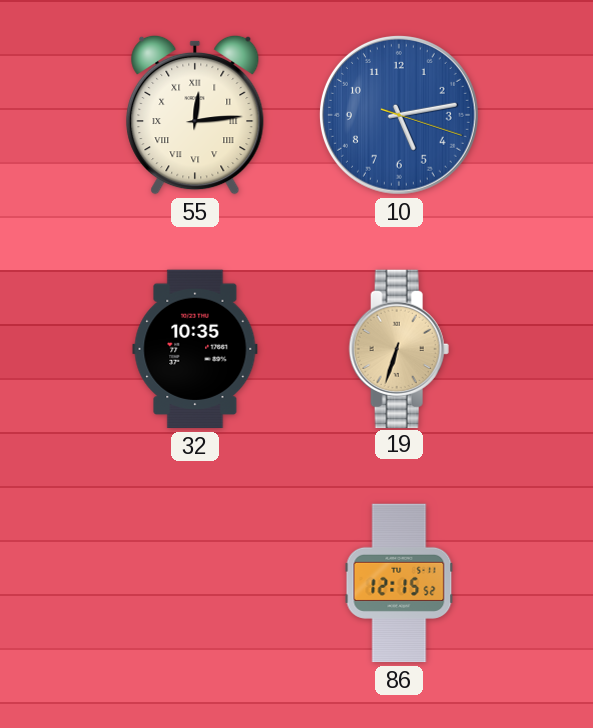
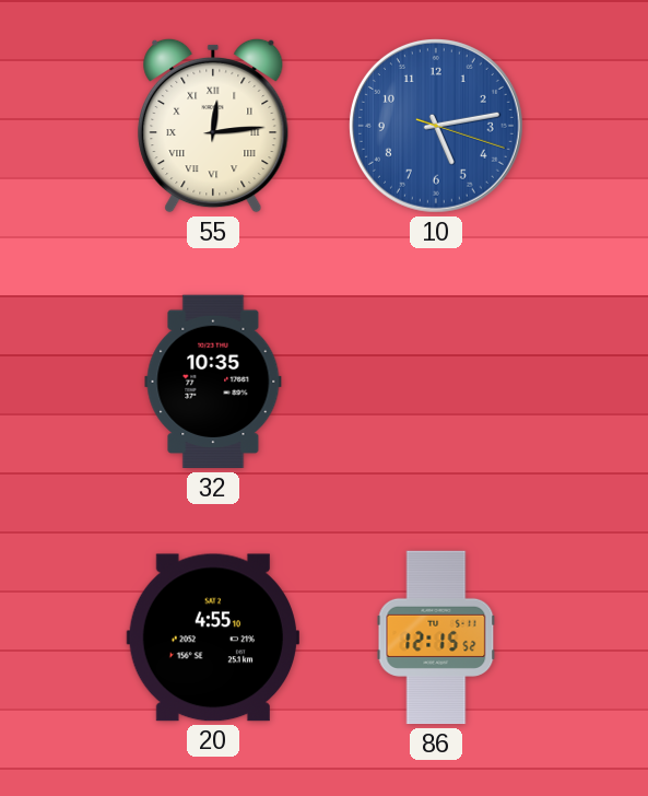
19: 6:33 -> none
20: none -> 4:55
